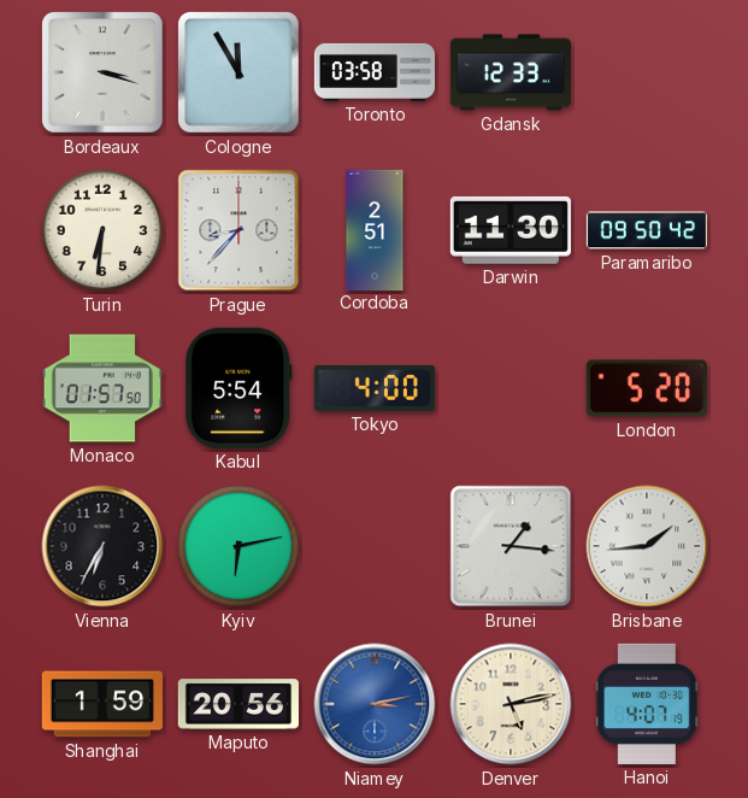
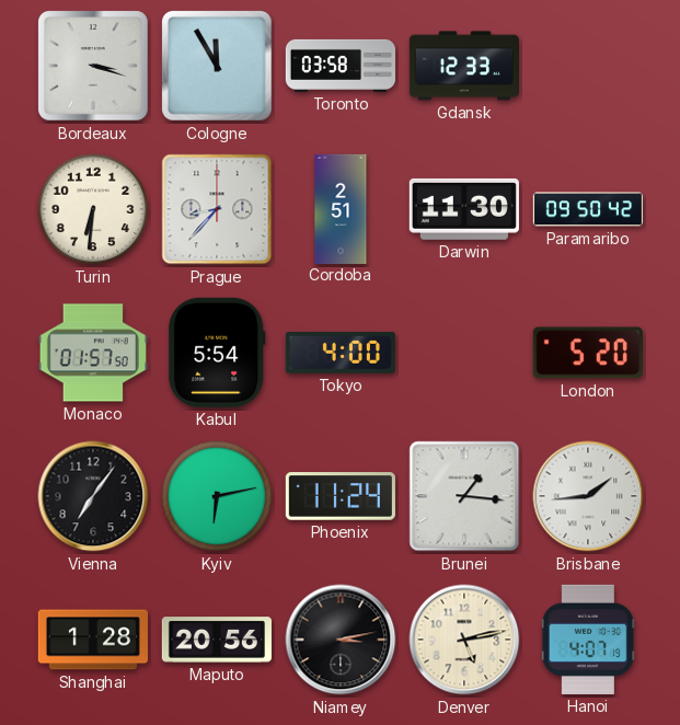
Vienna: 6:35 -> 7:06
Phoenix: none -> 11:24
Shanghai: 1:59 -> 1:28
Niamey dial: blue -> black
